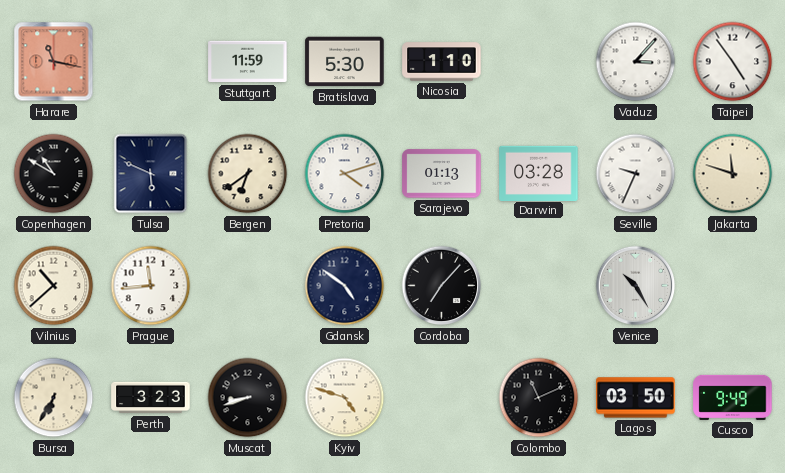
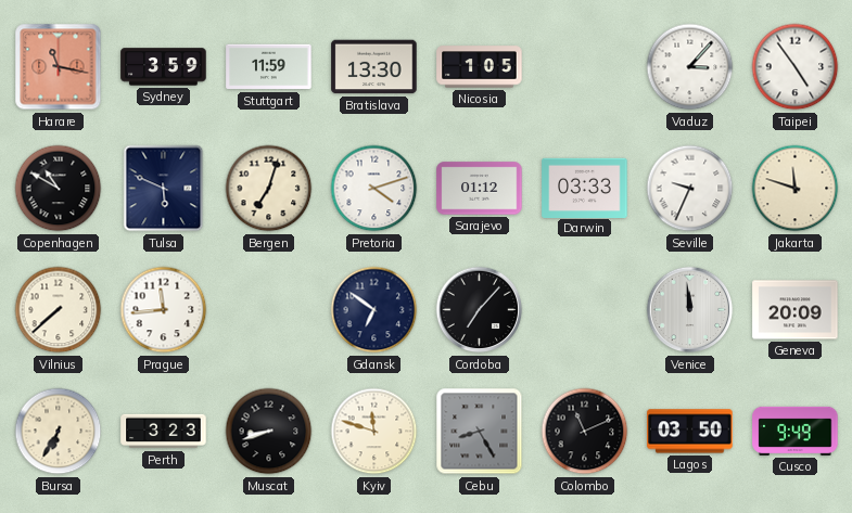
Sydney: none -> 3:59
Bratislava: 5:30 -> 13:30
Nicosia: 1:10 -> 1:05
Bergen: 6:39 -> 7:03
Sarajevo: 01:13 -> 01:12
Darwin: 03:28 -> 03:33
Vilnius: 10:38 -> 7:38
Gdansk: 4:51 -> 6:51
Venice: 10:25 -> 11:59
Geneva: none -> 20:09
Kyiv: 4:48 -> 11:48
Cebu: none -> 8:25
